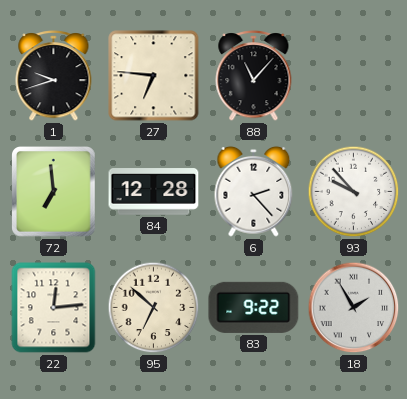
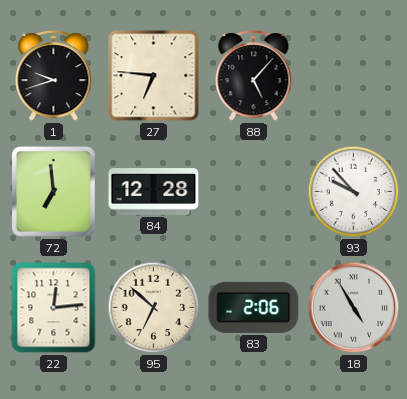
88: 11:07 -> 5:07
6: 2:23 -> none
83: 9:22 -> 2:06
18: 1:55 -> 4:55
